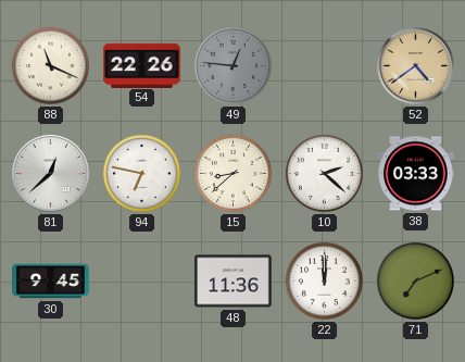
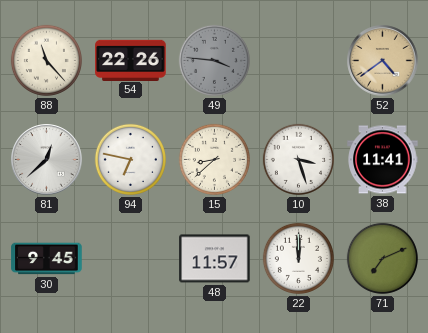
88: 11:19 -> 11:23
49: 12:46 -> 3:46
10: 2:22 -> 3:27
38: 03:33 -> 11:41
48: 11:36 -> 11:57
